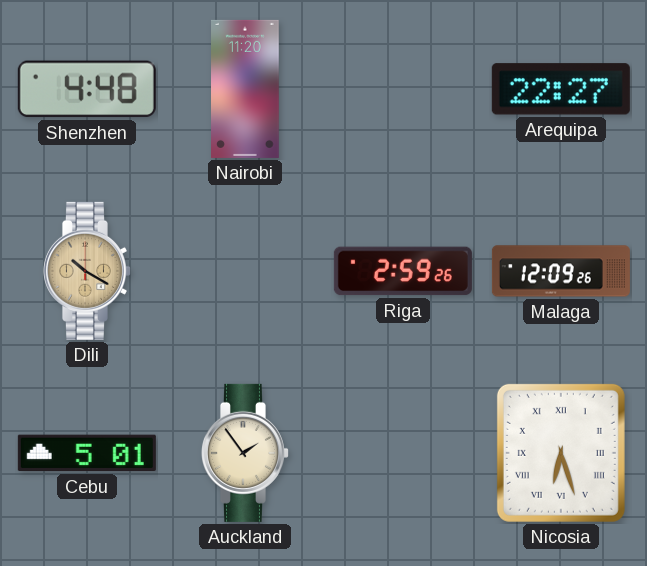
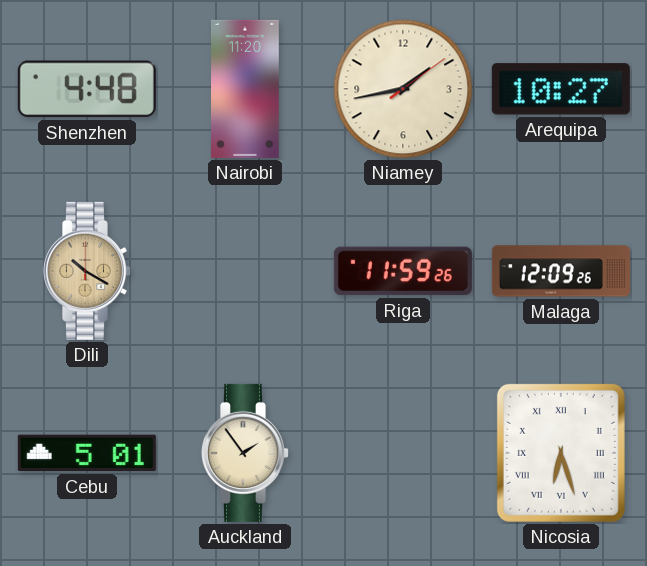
Niamey: none -> 1:43
Arequipa: 22:27 -> 10:27
Riga: 2:59 -> 11:59
